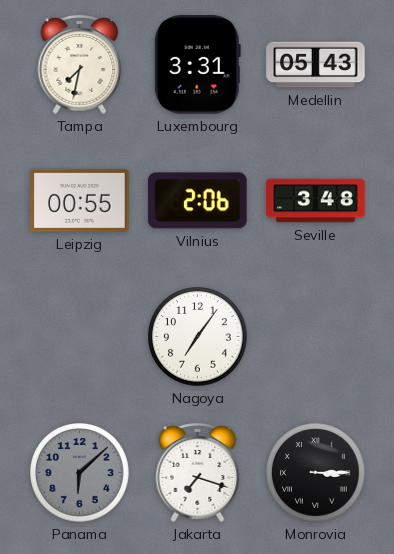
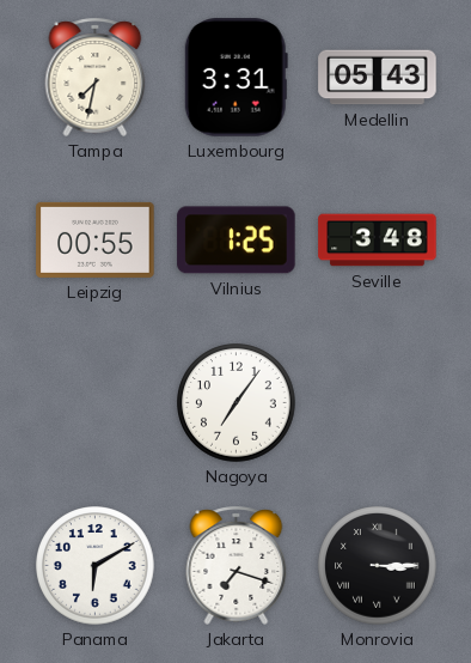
Vilnius: 2:06 -> 1:25
Panama: 6:08 -> 6:10
Panama dial: grey -> white
